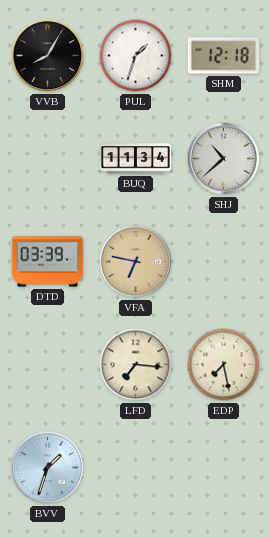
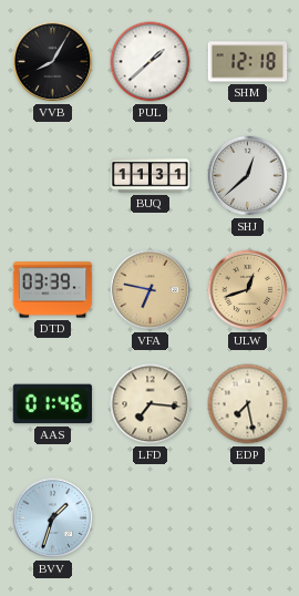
PUL: 1:33 -> 1:38
BUQ: 11:34 -> 11:31
SHJ: 10:38 -> 12:38
ULW: none -> 12:42
AAS: none -> 01:46
